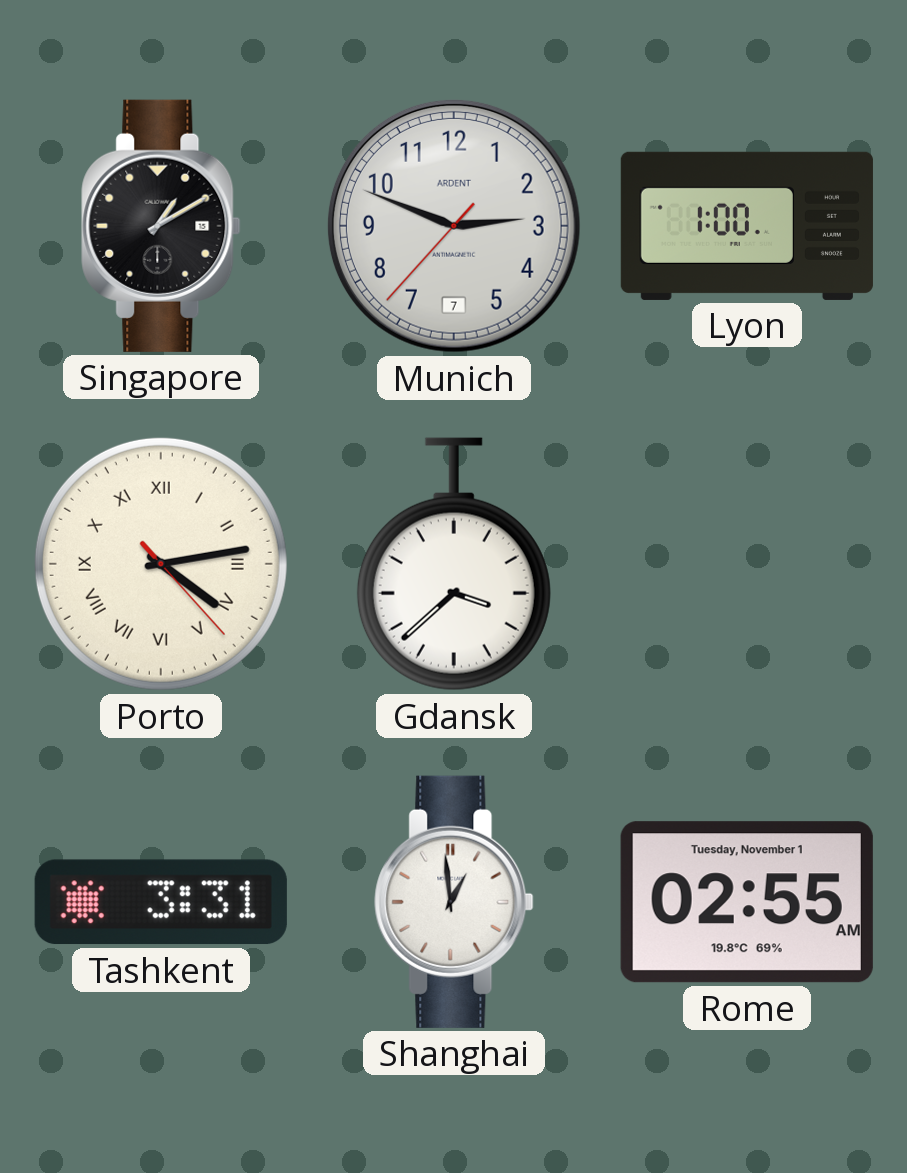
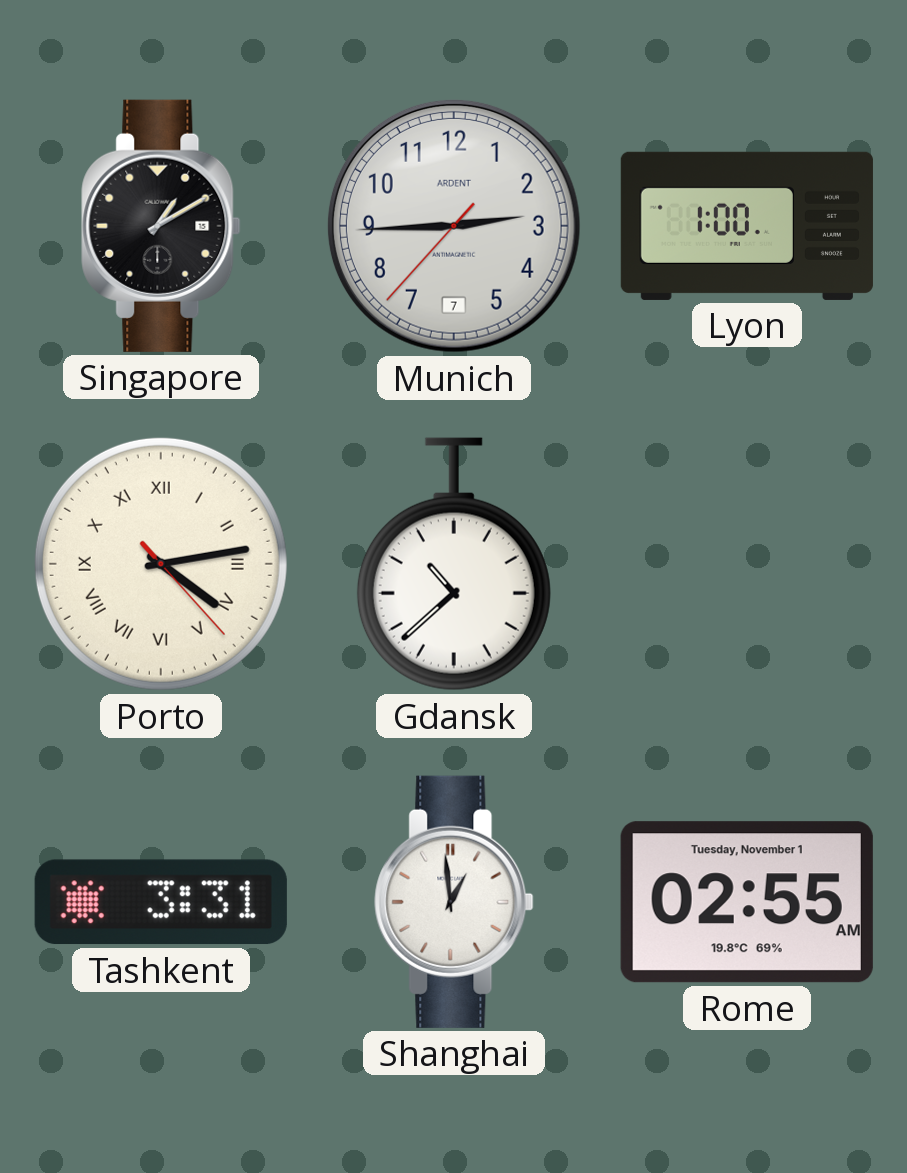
Munich: 2:48 -> 2:44
Gdansk: 3:38 -> 10:38
